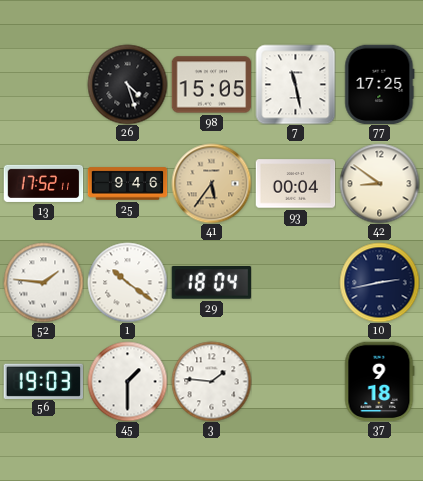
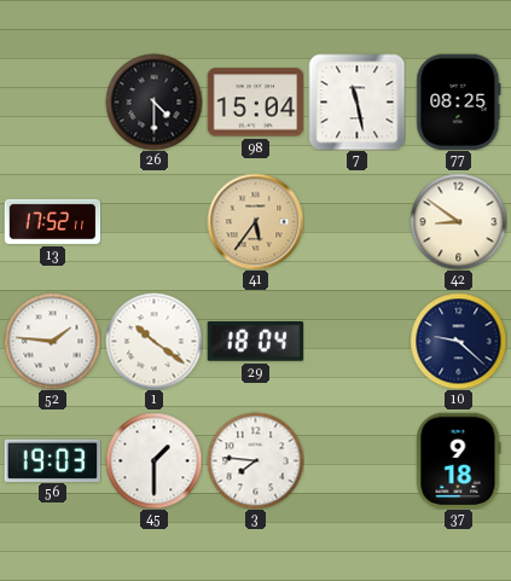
26: 4:27 -> 4:30
98: 15:05 -> 15:04
77: 17:25 -> 08:25
25: 9:46 -> none
93: 00:04 -> none
10: 2:43 -> 9:22
3: 1:46 -> 7:46
